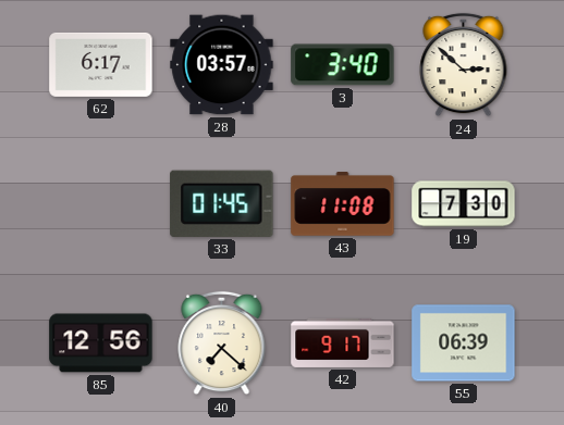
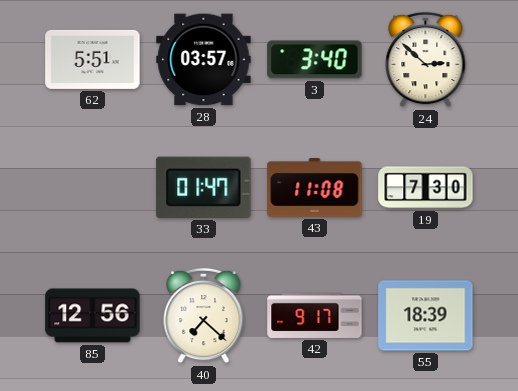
62: 6:17 -> 5:51
33: 01:45 -> 01:47
55: 06:39 -> 18:39
